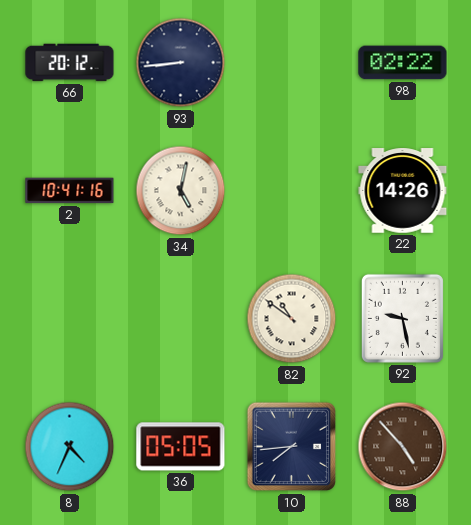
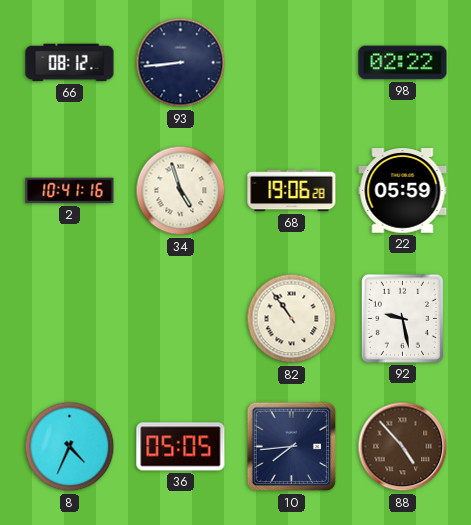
66: 20:12 -> 08:12
34: 5:02 -> 4:57
68: none -> 19:06
22: 14:26 -> 05:59
82: 10:51 -> 10:54
